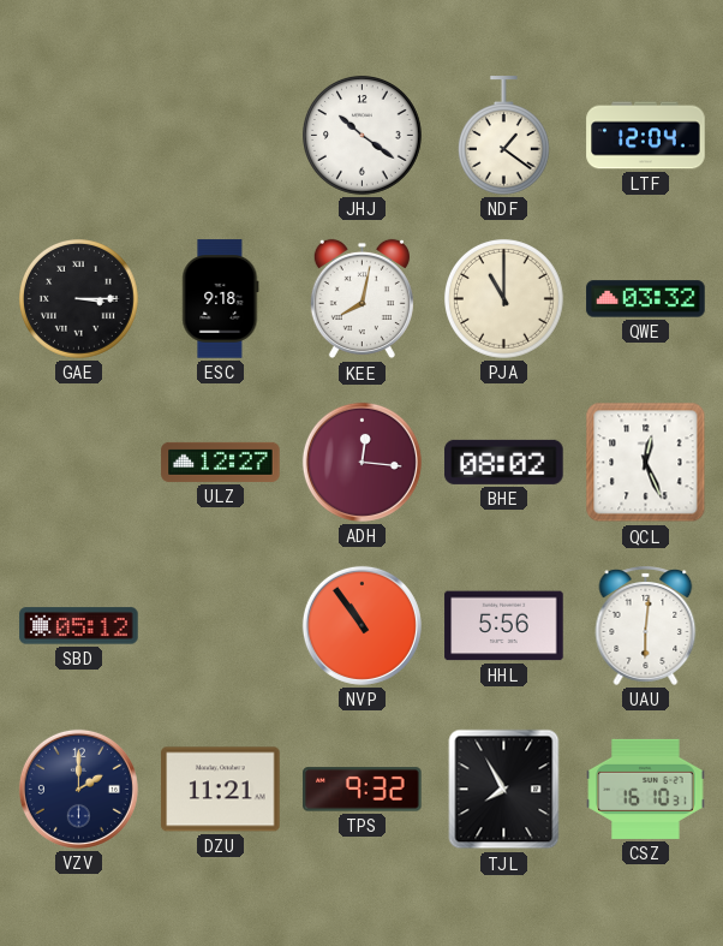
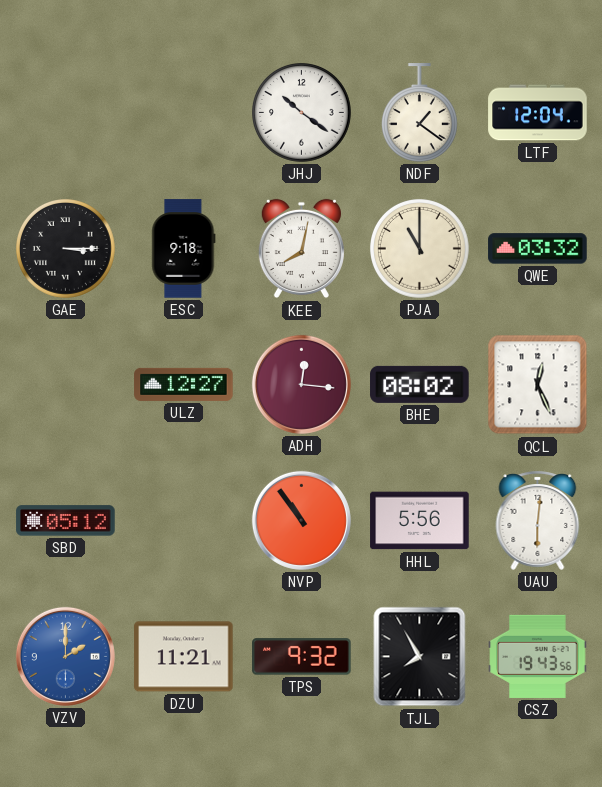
VZV dial: navy -> blue
CSZ: 16:10 -> 19:43
